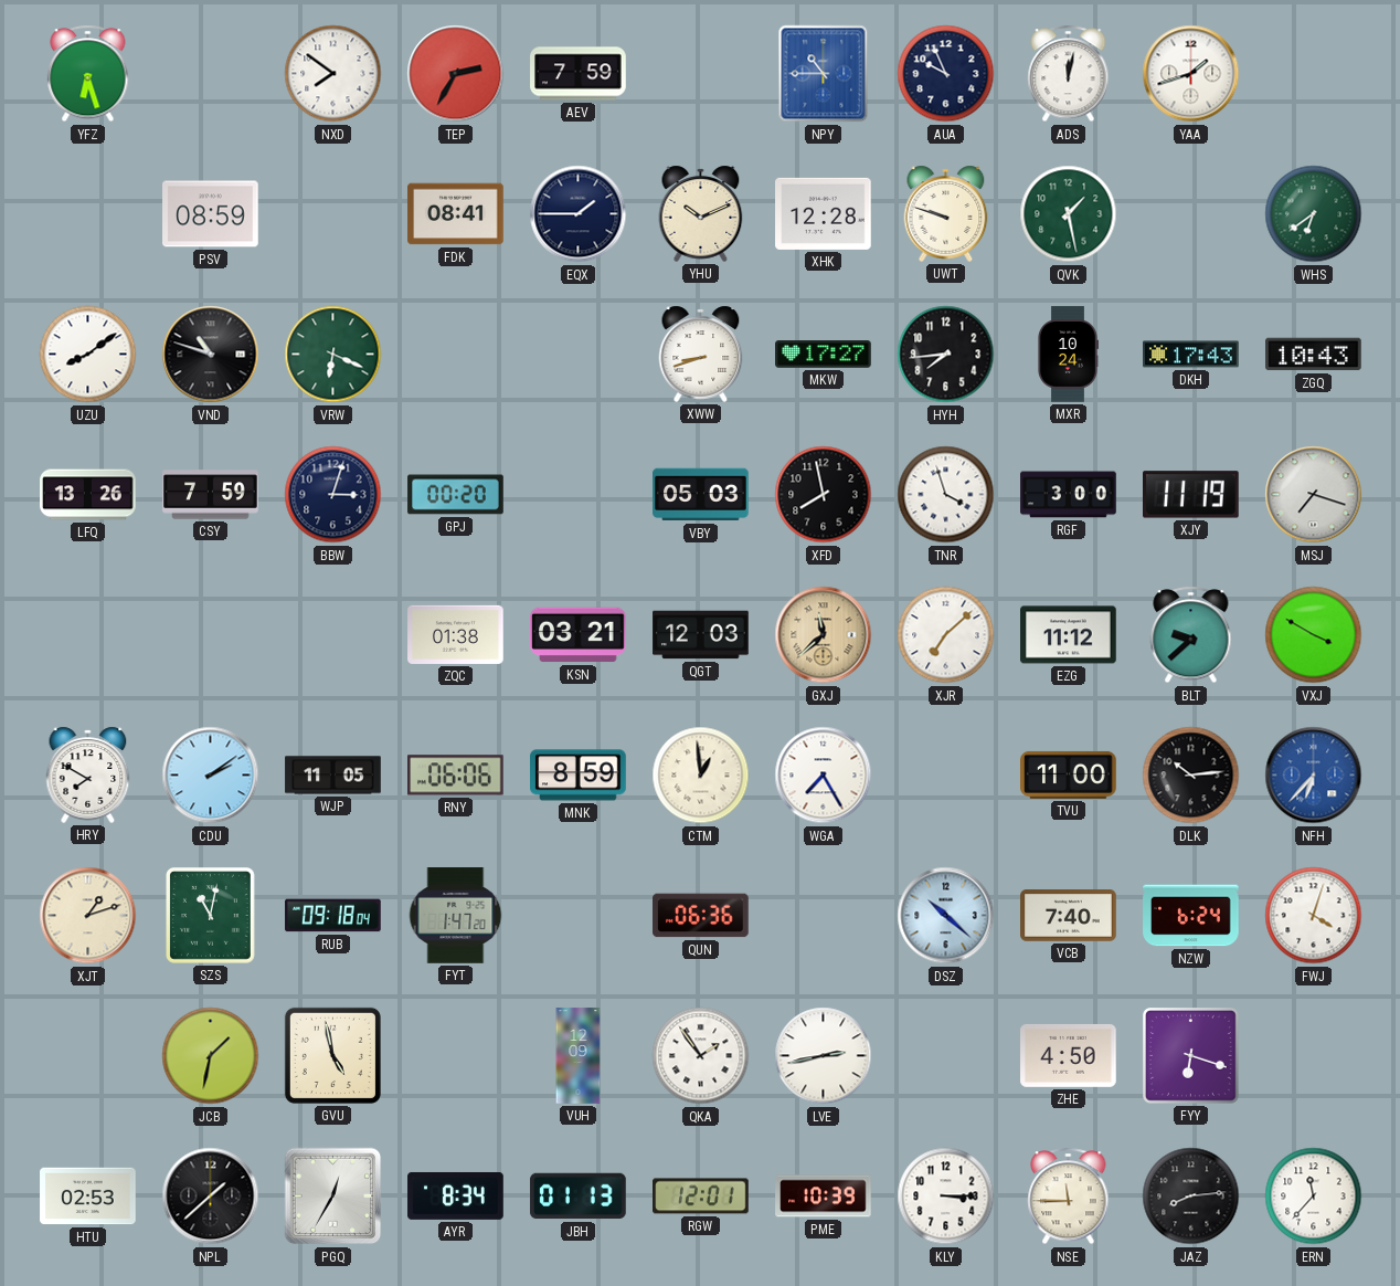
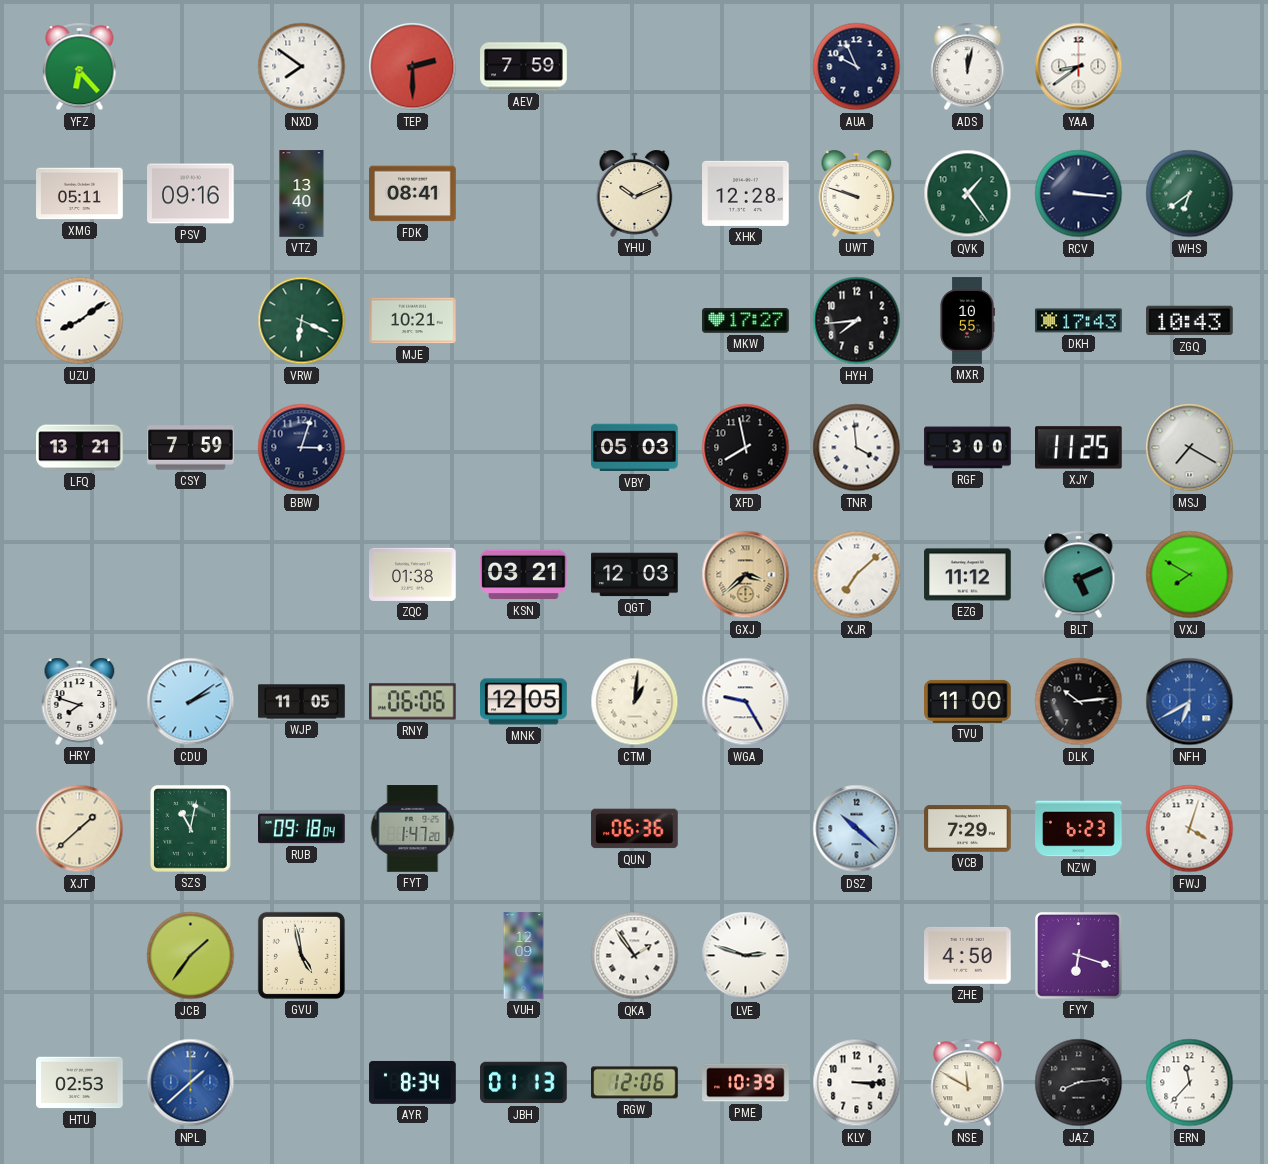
YFZ: 6:27 -> 6:23
TEP: 2:35 -> 2:30
NPY: 10:45 -> none
YAA: 1:42 -> 8:39
XMG: none -> 05:11
PSV: 08:59 -> 09:16
VTZ: none -> 13:40
EQX: 1:45 -> none
QVK: 1:28 -> 1:24
RCV: none -> 3:16
VND: 10:48 -> none
MJE: none -> 10:21
XWW: 8:42 -> none
MXR: 10:24 -> 10:55
LFQ: 13:26 -> 13:21
GPJ: 00:20 -> none
TNR: 3:57 -> 3:59
XJY: 11:19 -> 11:25
MSJ: 7:18 -> 7:20
GXJ: 11:38 -> 3:38
BLT: 9:38 -> 5:11
VXJ: 3:50 -> 7:50
HRY: 7:50 -> 7:48
MNK: 8:59 -> 12:05
CTM: 12:59 -> 1:01
WGA: 7:25 -> 9:25
NFH: 6:37 -> 6:40
XJT: 1:12 -> 1:38
VCB: 7:40 -> 7:29
NZW: 6:24 -> 6:23
JCB: 1:32 -> 1:36
LVE: 2:43 -> 2:48
NPL dial: black -> blue
PGQ: 12:35 -> none
RGW: 12:01 -> 12:06
NSE: 11:45 -> 11:50
